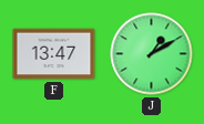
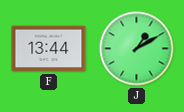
F: 13:47 -> 13:44
